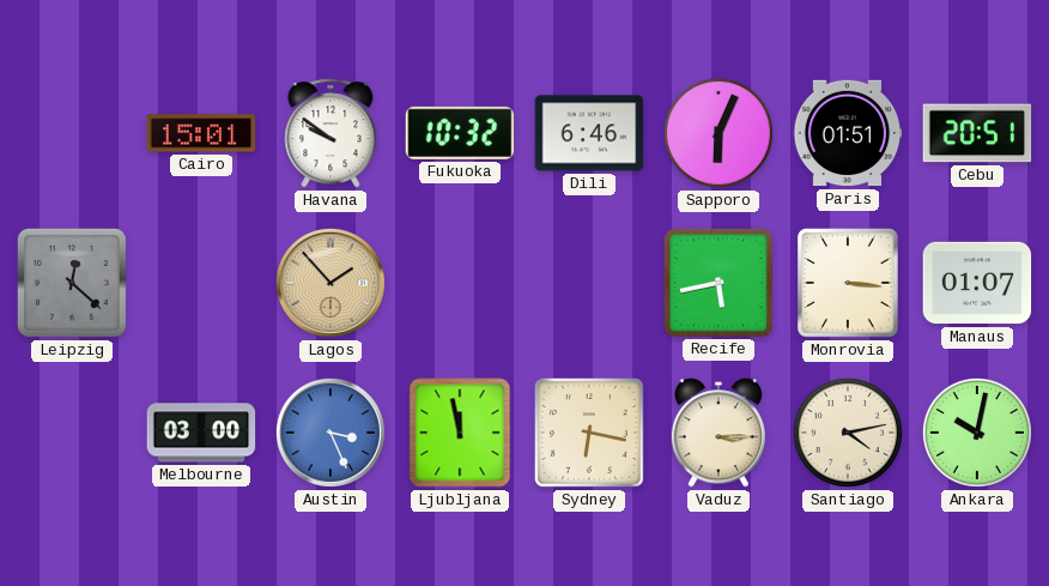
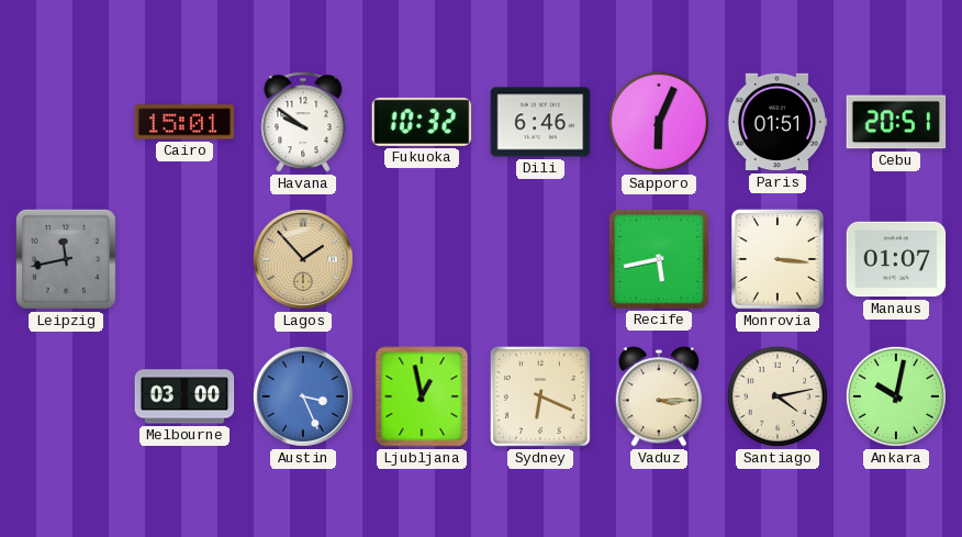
Leipzig: 12:22 -> 11:43
Ljubljana: 11:58 -> 12:58
Sydney: 6:17 -> 6:19
